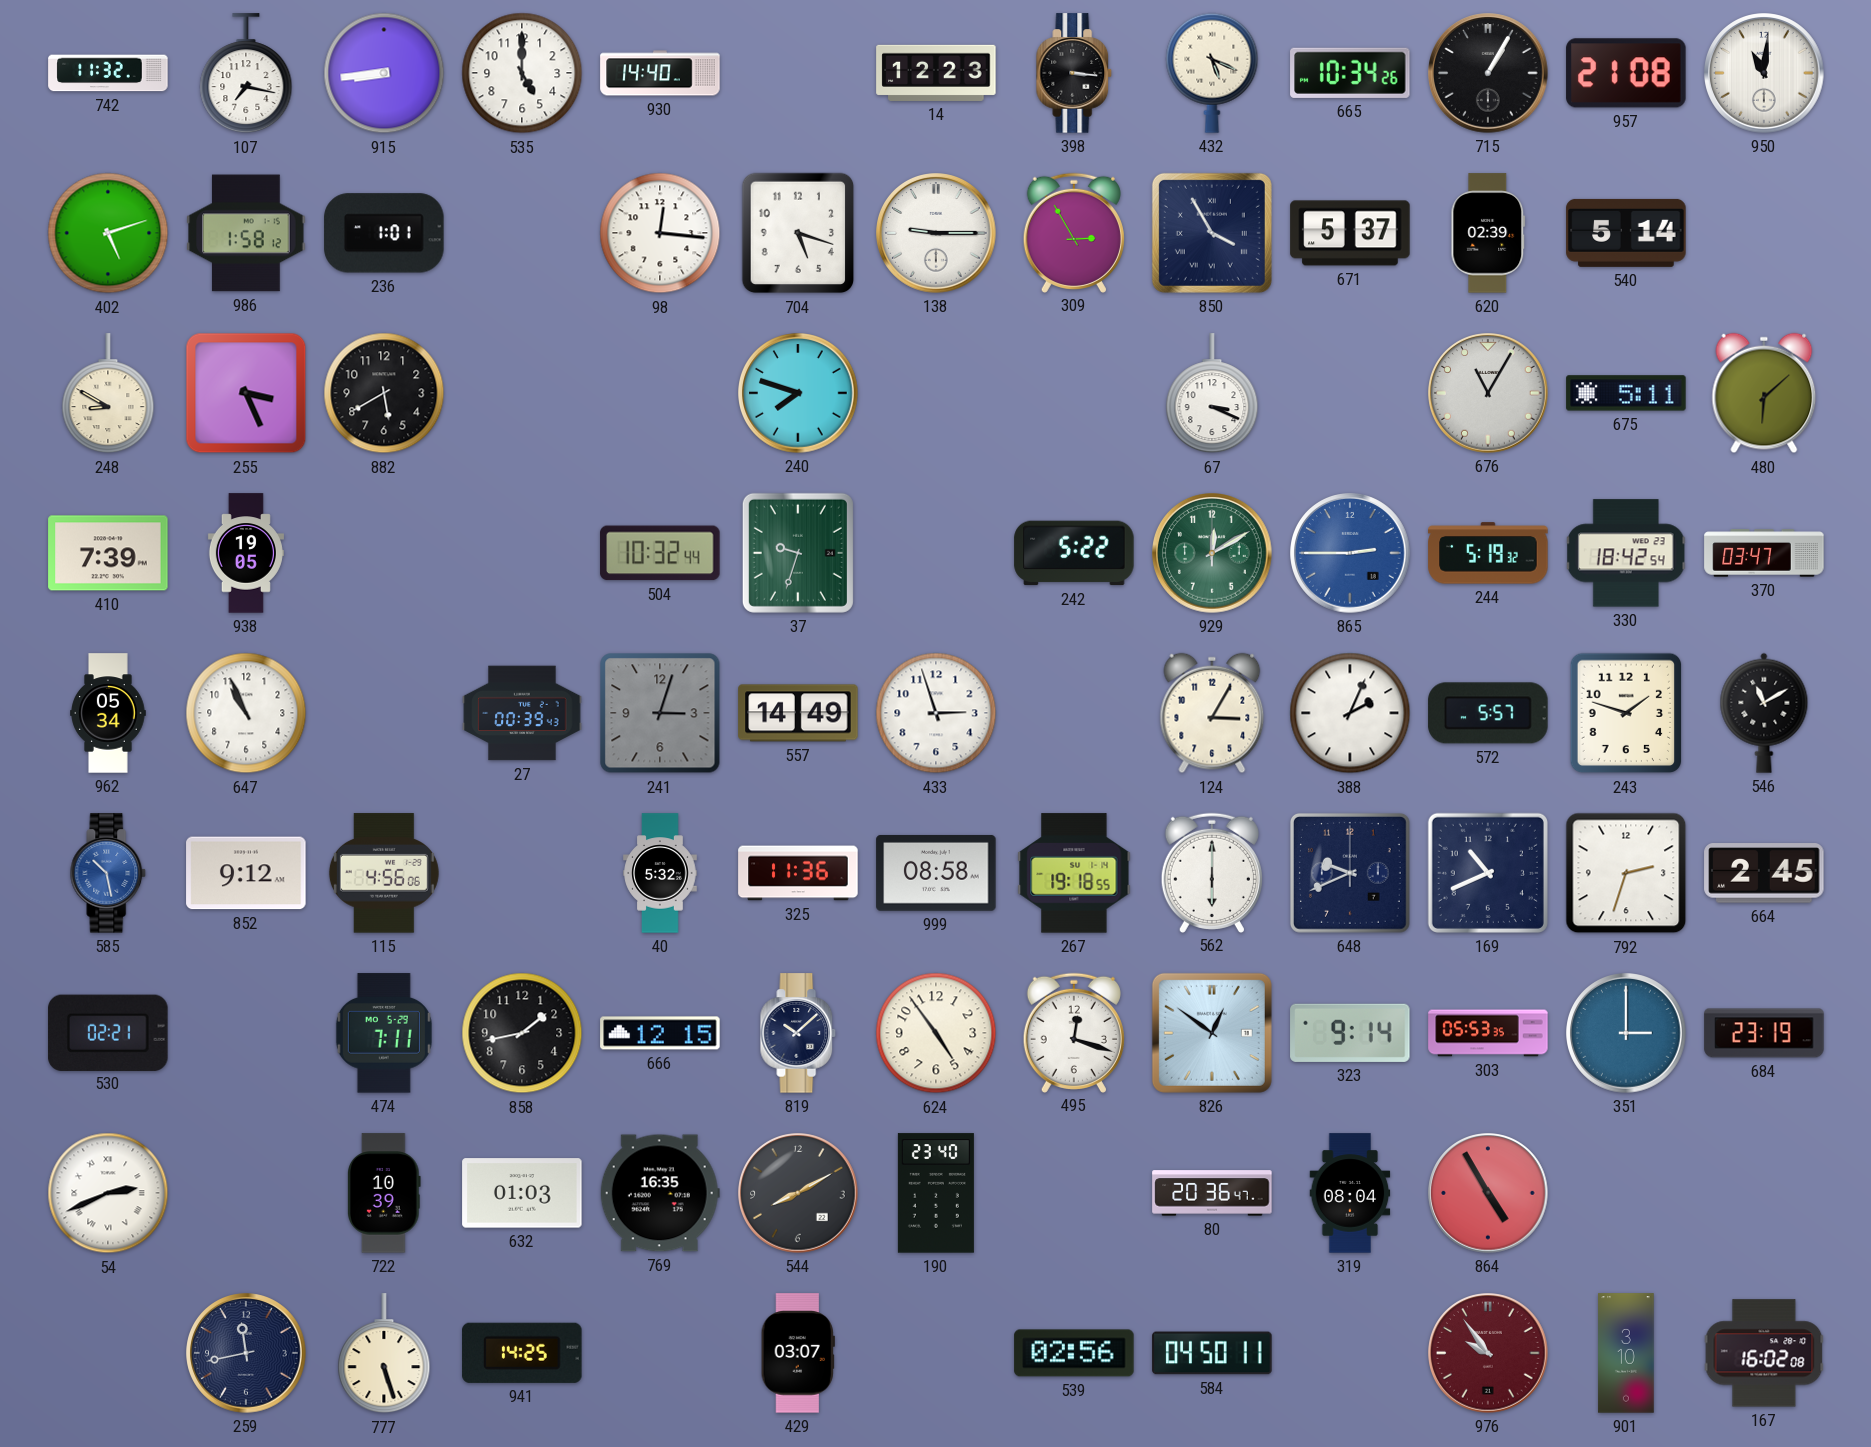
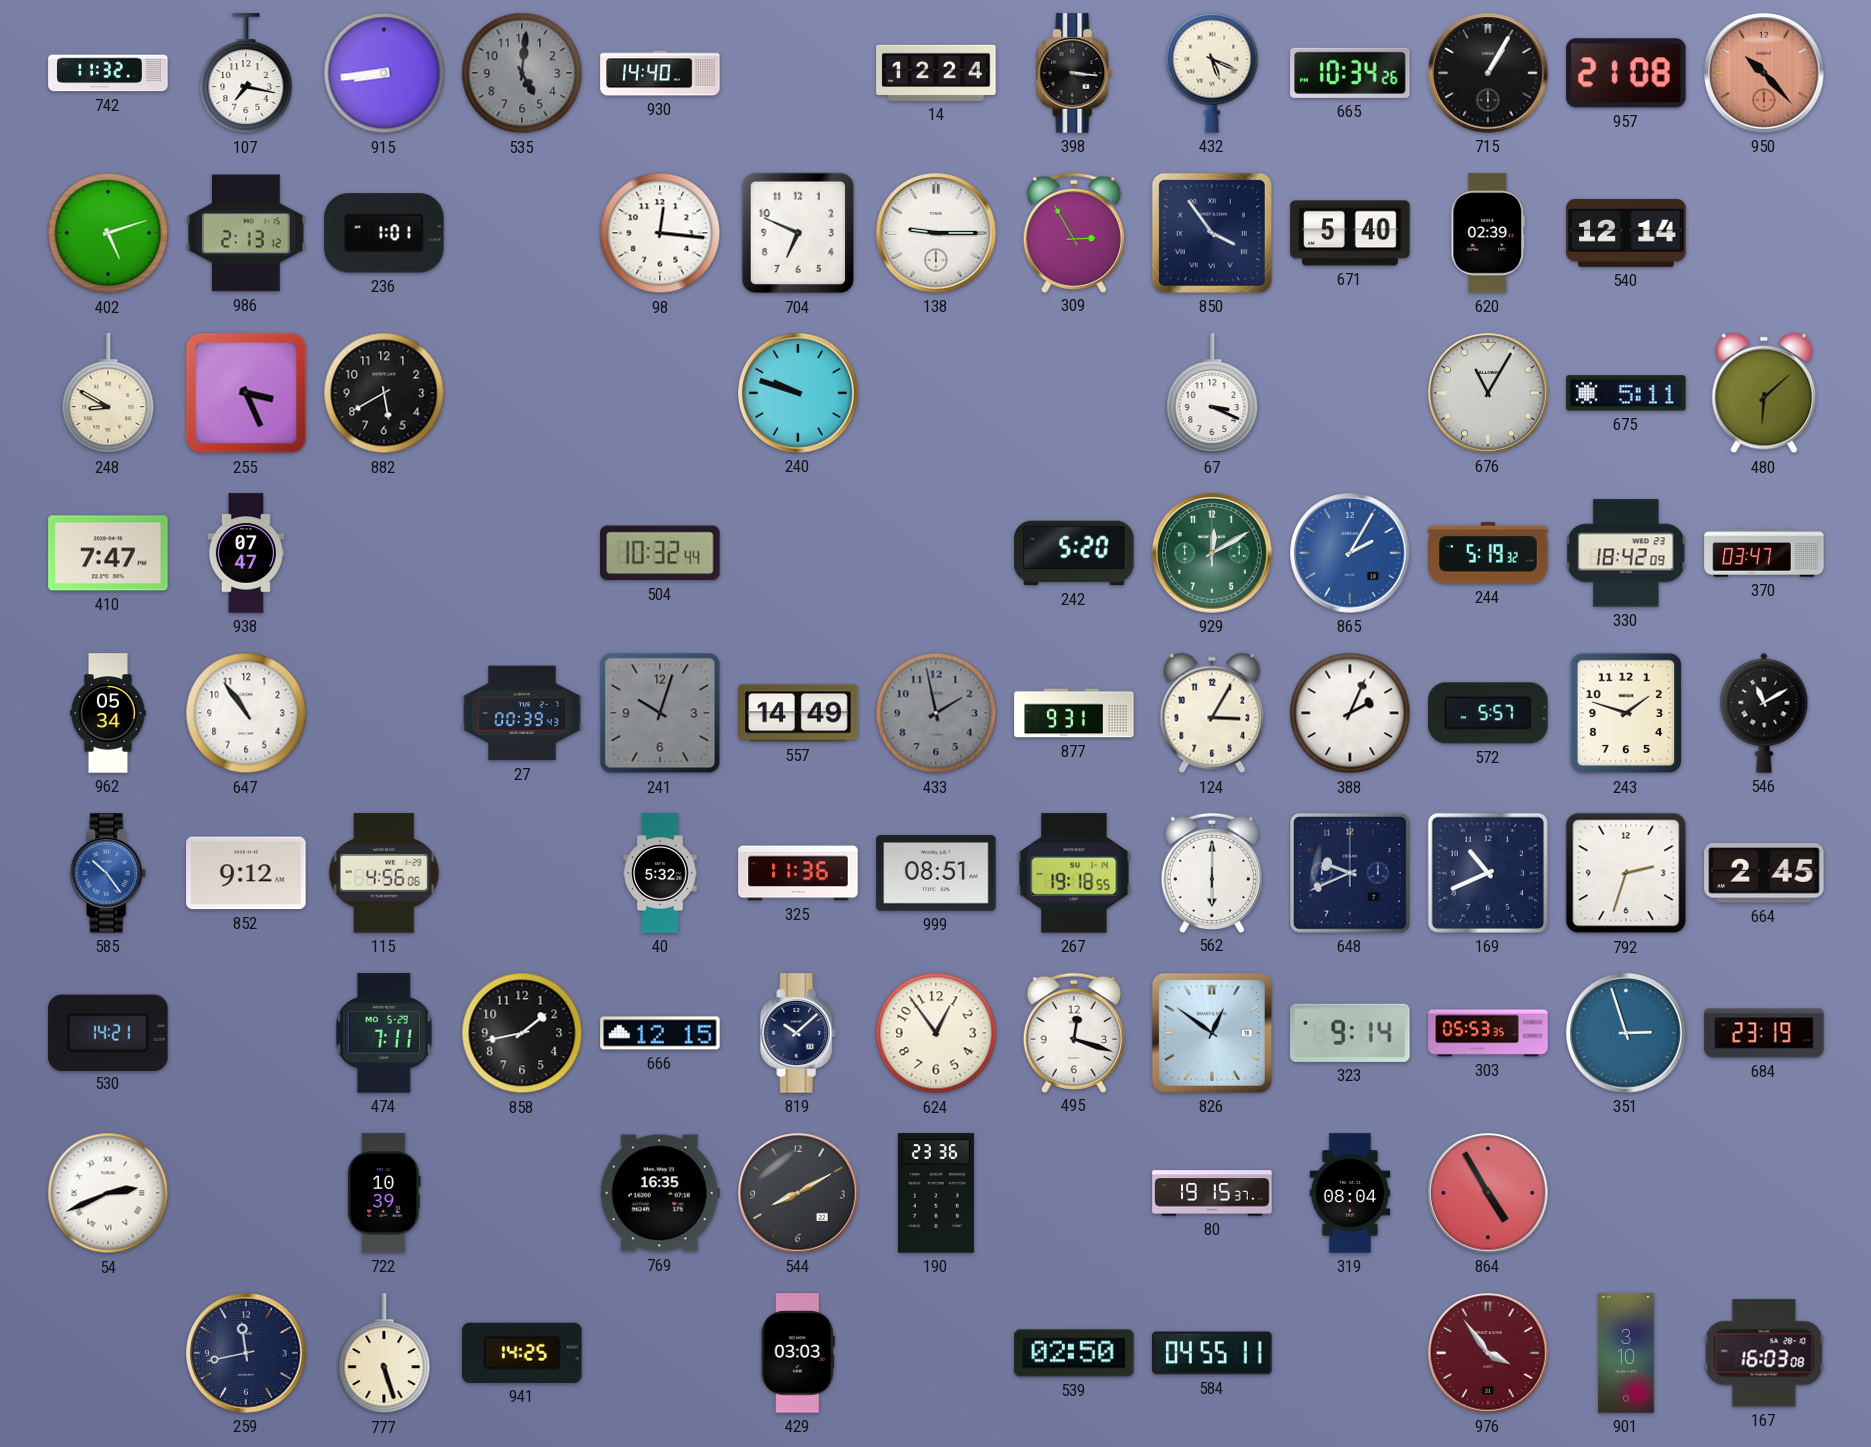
535: 5:00 -> 5:01
535 dial: white -> grey
14: 12:23 -> 12:24
950: 11:01 -> 10:23
950 dial: white -> salmon
986: 1:58 -> 2:13
704: 5:18 -> 6:49
850: 3:55 -> 3:54
671: 5:37 -> 5:40
540: 5:14 -> 12:14
240: 7:48 -> 9:48
410: 7:39 -> 7:47
938: 19:05 -> 07:47
37: 9:33 -> none
242: 5:22 -> 5:20
865: 2:45 -> 2:05
330: 18:42:54 -> 18:42:09
647: 10:56 -> 10:54
241: 3:03 -> 10:03
433: 2:57 -> 1:58
433 dial: white -> grey
877: none -> 9:31
585: 10:28 -> 10:24
999: 08:58 -> 08:51
530: 02:21 -> 14:21
624: 4:54 -> 12:54
351: 3:00 -> 2:57
632: 01:03 -> none
190: 23:40 -> 23:36
80: 20:36 -> 19:15
429: 03:07 -> 03:03
539: 02:56 -> 02:50
584: 04:50 -> 04:55
976: 9:54 -> 3:54
167: 16:02 -> 16:03
